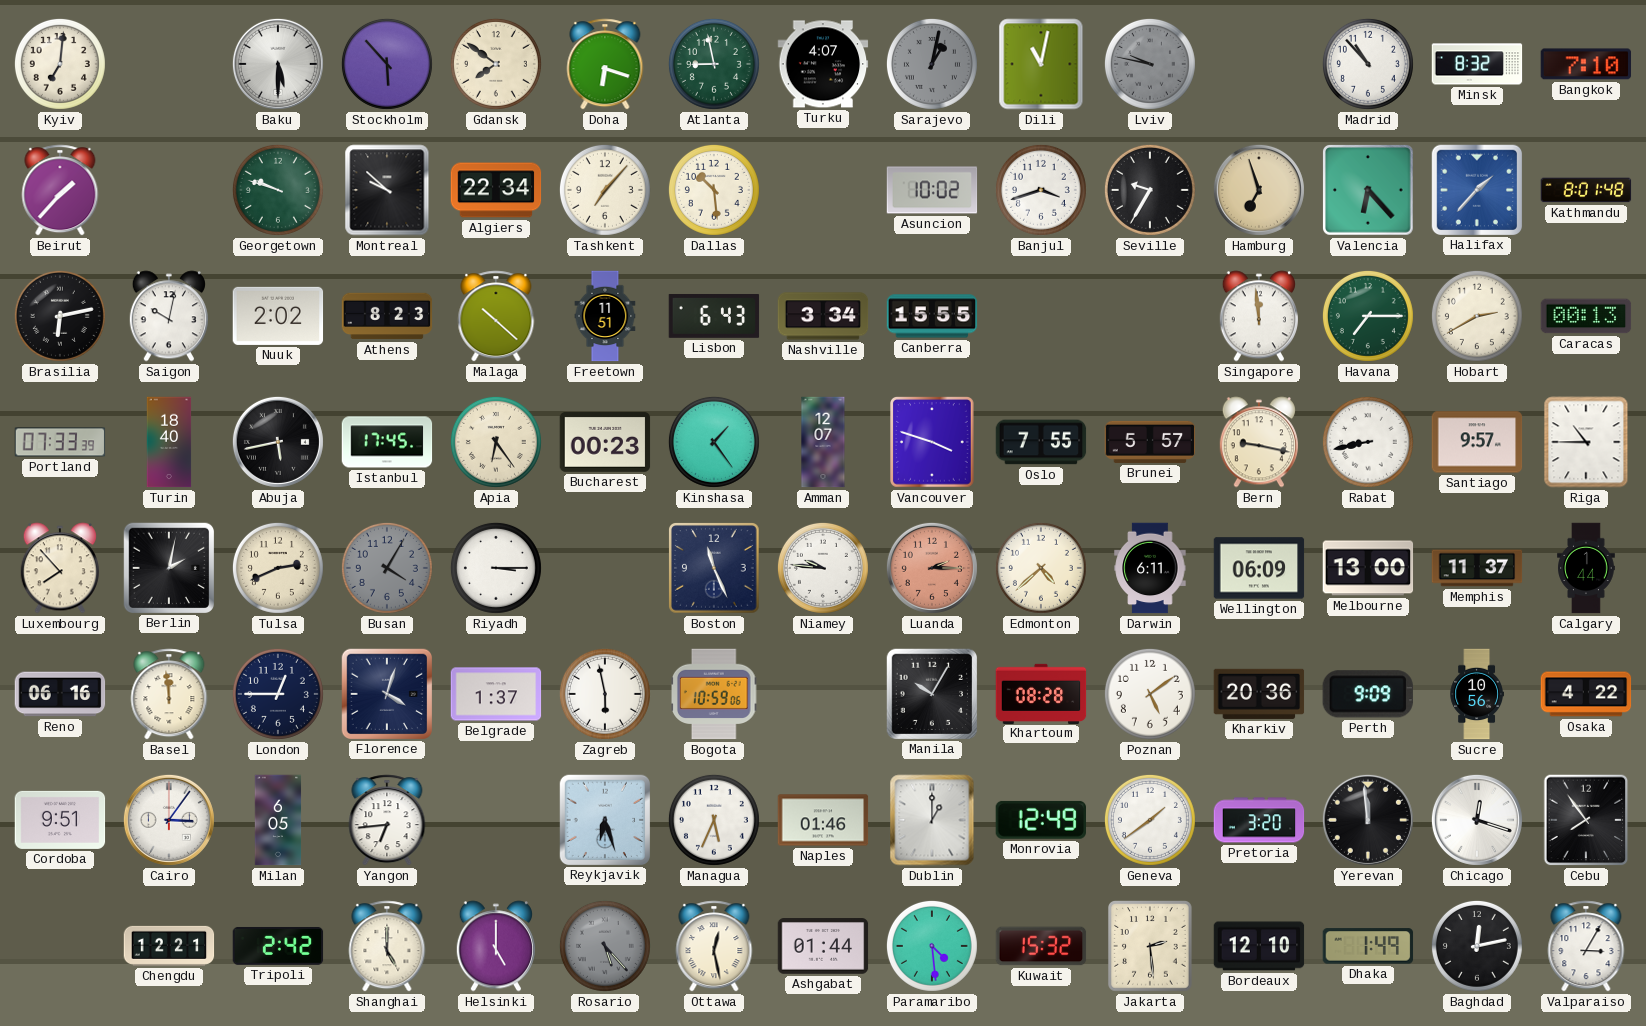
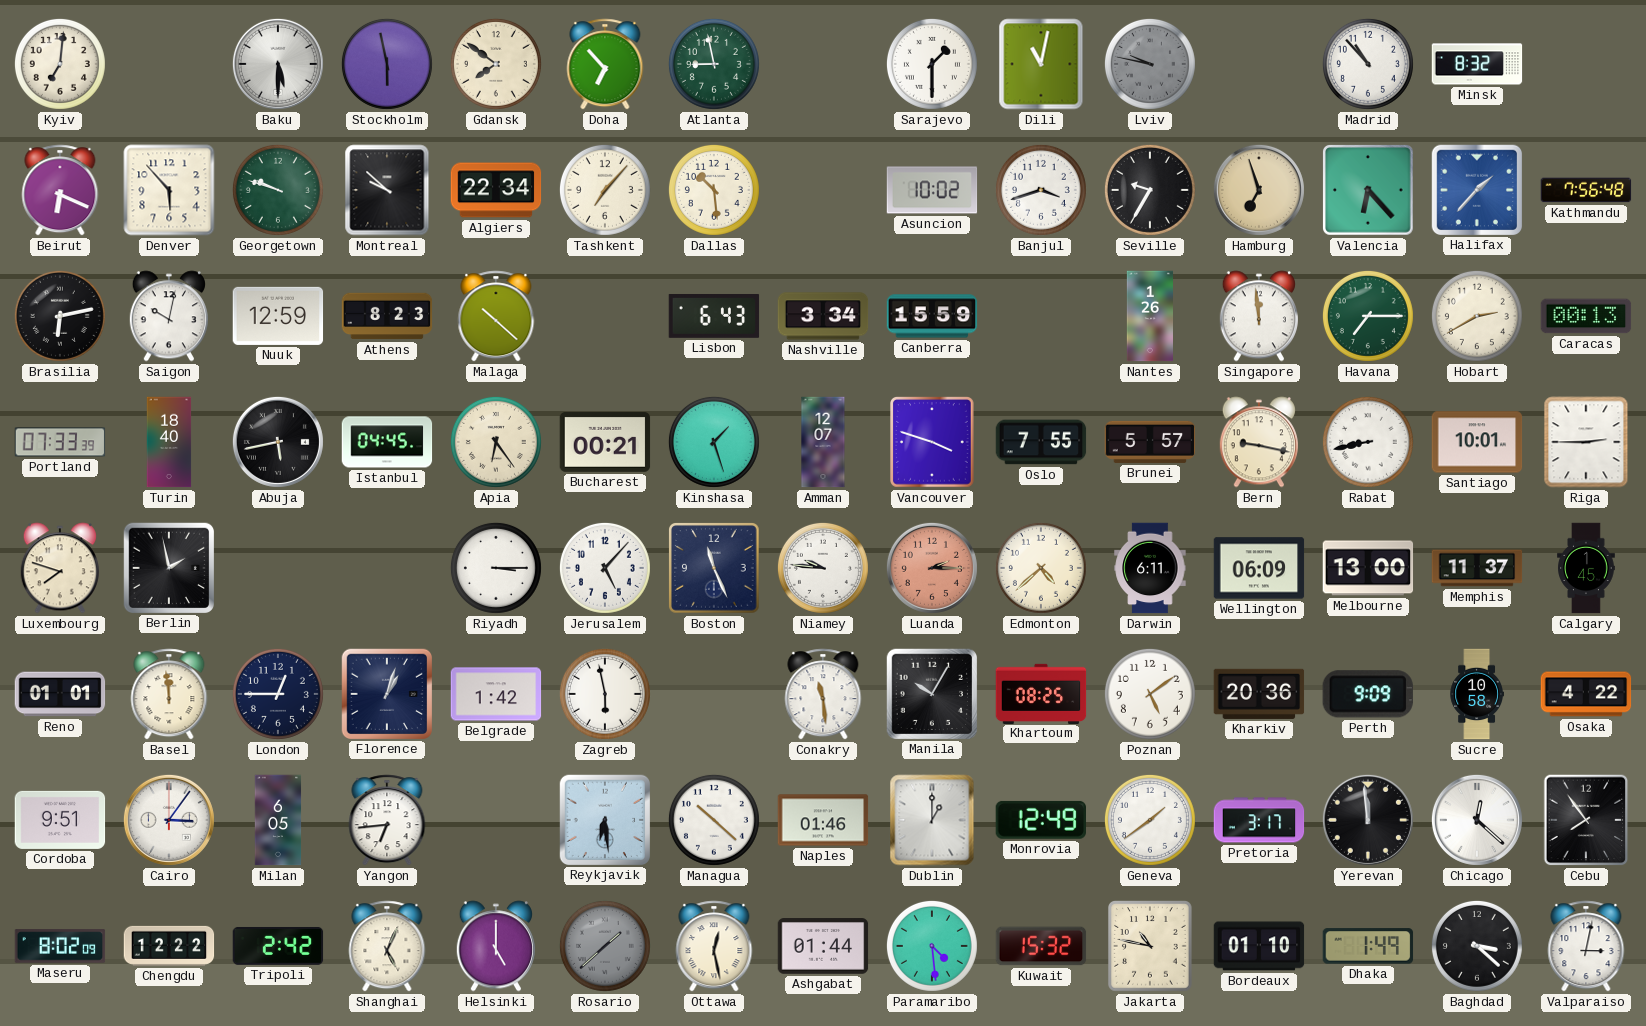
Stockholm: 5:53 -> 5:58
Doha: 6:18 -> 6:53
Turku: 4:07 -> none
Sarajevo: 1:02 -> 1:30
Sarajevo dial: grey -> white
Bangkok: 7:10 -> none
Beirut: 1:37 -> 6:19
Denver: none -> 5:53
Kathmandu: 8:01 -> 7:56
Nuuk: 2:02 -> 12:59
Freetown: 11:51 -> none
Canberra: 15:55 -> 15:59
Nantes: none -> 1:26
Istanbul: 17:45 -> 04:45
Bucharest: 00:23 -> 00:21
Kinshasa: 1:24 -> 1:27
Santiago: 9:57 -> 10:01
Riga: 10:45 -> 2:45
Luxembourg: 7:53 -> 7:48
Berlin: 2:02 -> 1:58
Tulsa: 2:41 -> none
Busan: 4:05 -> none
Jerusalem: none -> 5:07
Calgary: 1:44 -> 1:45
Reno: 06:16 -> 01:01
Florence: 4:03 -> 1:03
Belgrade: 1:37 -> 1:42
Bogota: 10:59 -> none
Conakry: none -> 11:29
Khartoum: 08:28 -> 08:25
Sucre: 10:56 -> 10:58
Reykjavik: 6:27 -> 6:29
Managua: 5:34 -> 10:22
Pretoria: 3:20 -> 3:17
Chicago: 12:18 -> 12:22
Maseru: none -> 8:02
Chengdu: 12:21 -> 12:22
Shanghai: 5:00 -> 5:04
Rosario: 5:23 -> 1:38
Jakarta: 2:29 -> 10:47
Bordeaux: 12:10 -> 01:10
Baghdad: 12:13 -> 3:22
Valparaiso: 3:05 -> 3:02
